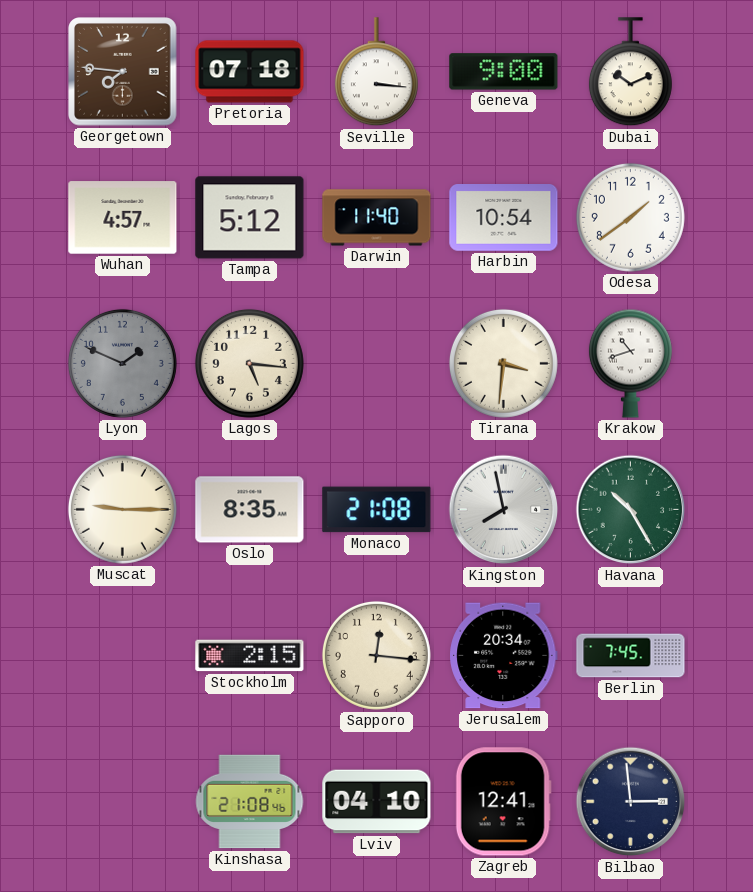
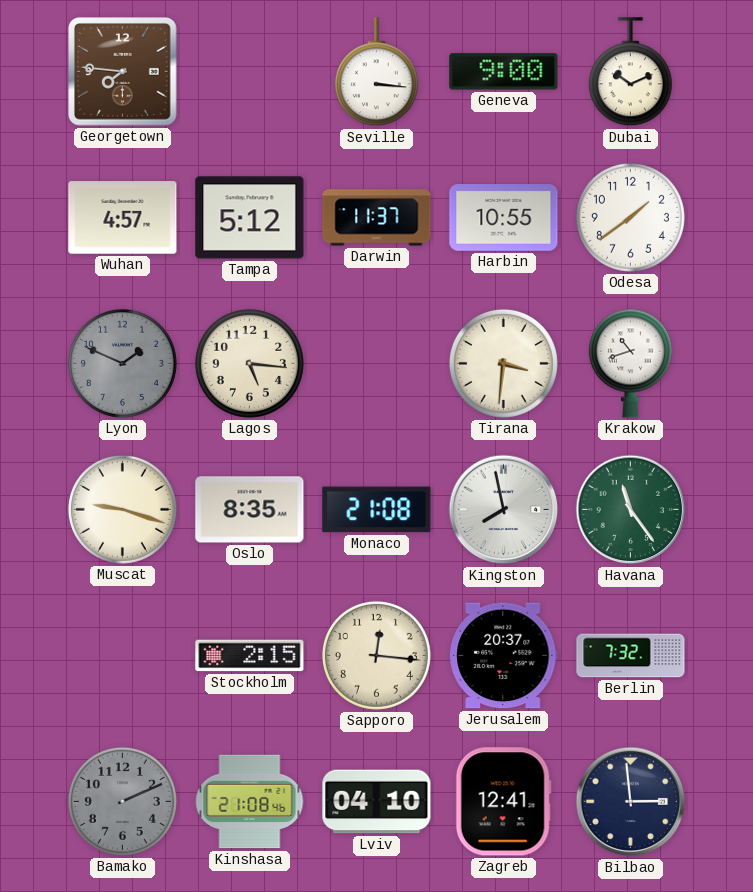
Pretoria: 07:18 -> none
Darwin: 11:40 -> 11:37
Harbin: 10:54 -> 10:55
Muscat: 9:15 -> 9:18
Havana: 10:25 -> 11:24
Jerusalem: 20:34 -> 20:37
Berlin: 7:45 -> 7:32
Bamako: none -> 2:11
